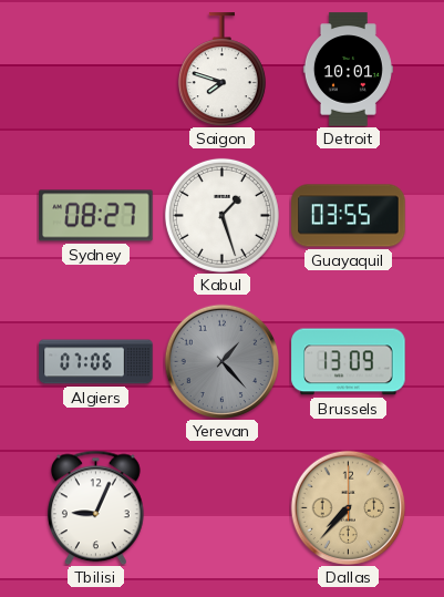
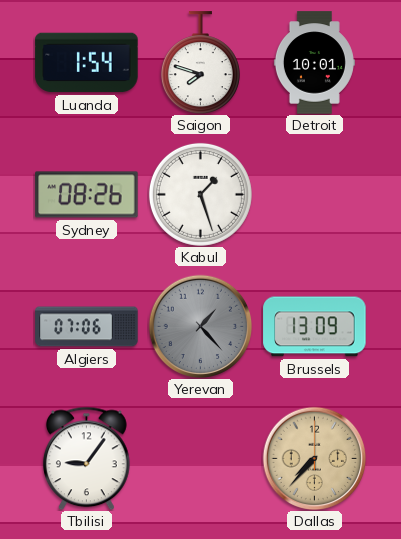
Luanda: none -> 1:54
Sydney: 08:27 -> 08:26
Guayaquil: 03:55 -> none
Tbilisi: 9:04 -> 9:06
